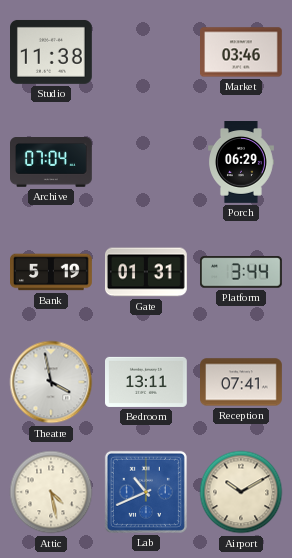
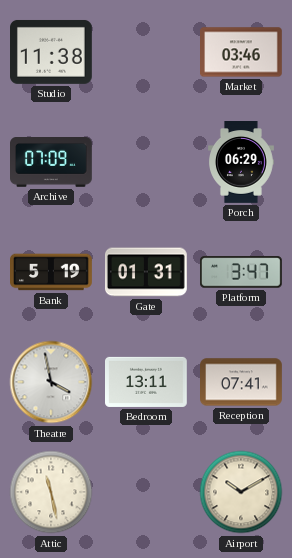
Archive: 07:04 -> 07:09
Platform: 3:44 -> 3:47
Attic: 4:28 -> 11:28
Lab: 10:41 -> none
